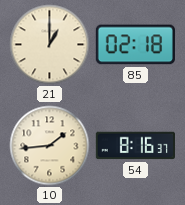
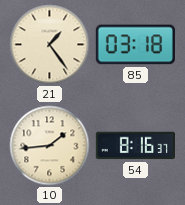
21: 1:00 -> 1:24
85: 02:18 -> 03:18
